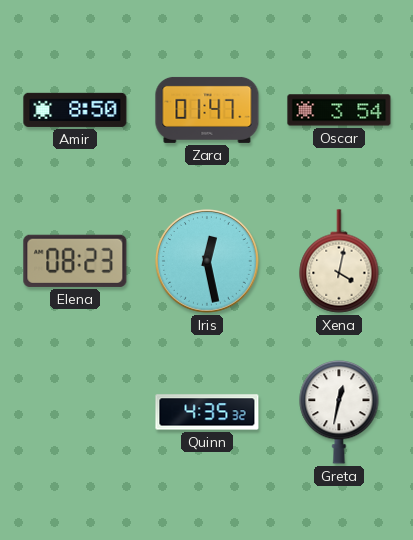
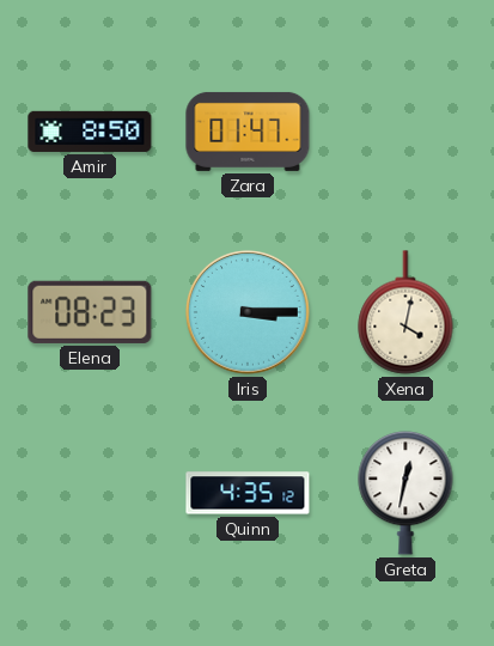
Oscar: 3:54 -> none
Iris: 12:28 -> 3:15
Quinn: 4:35:32 -> 4:35:12
